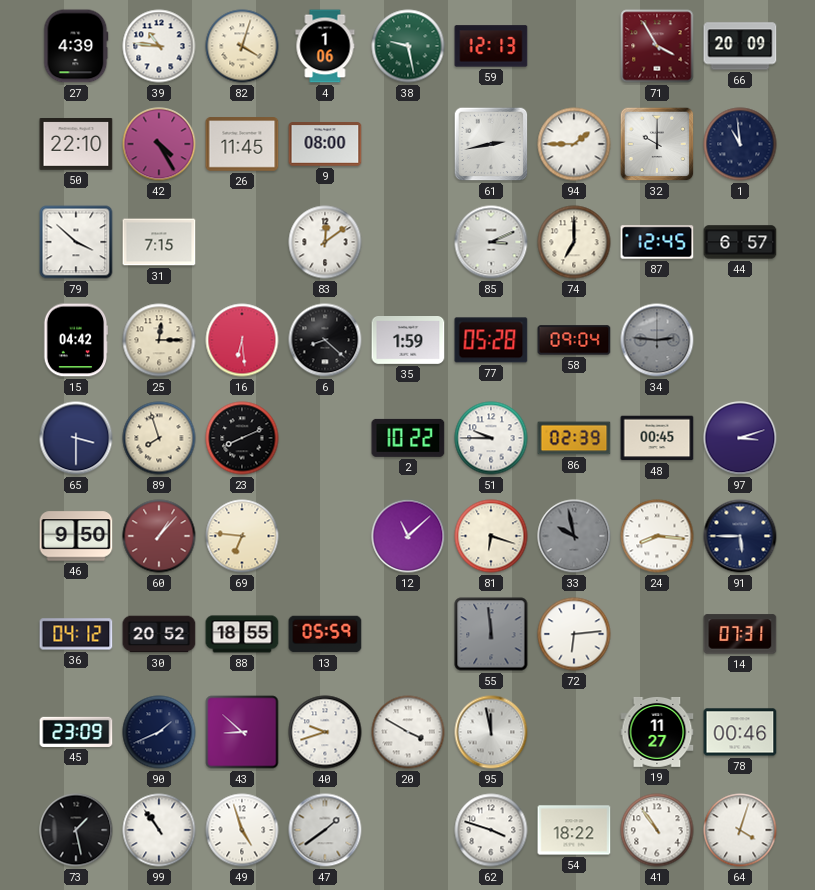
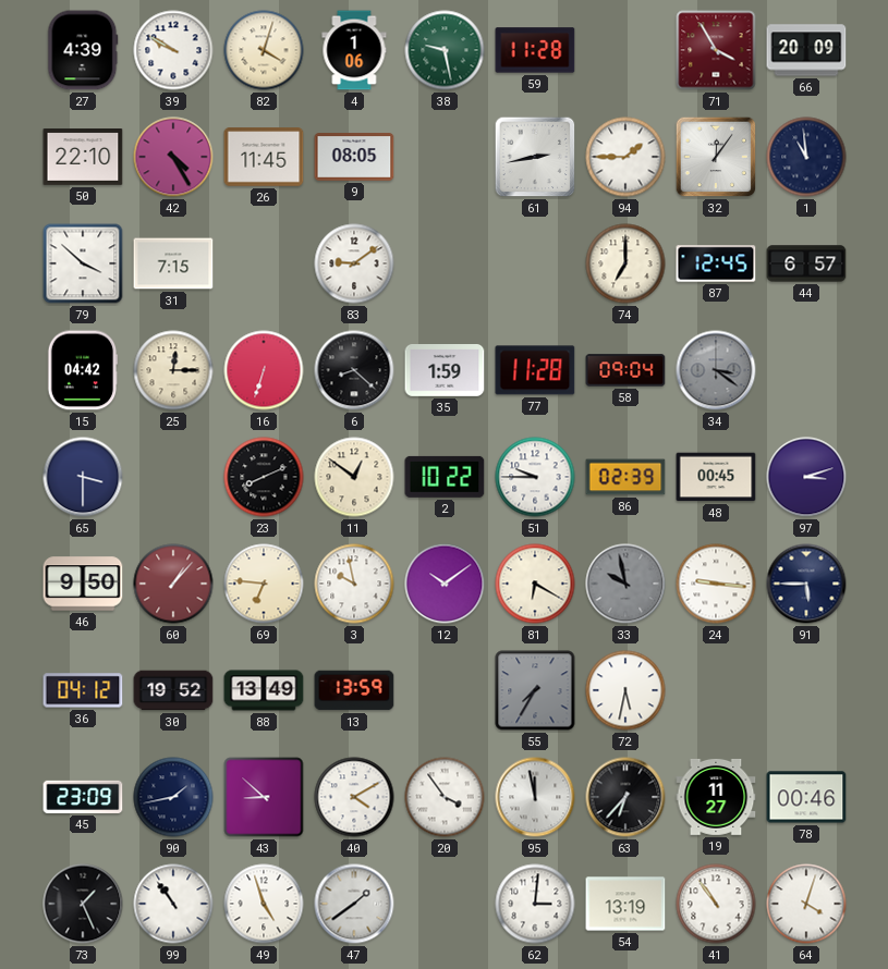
39: 10:46 -> 9:50
59: 12:13 -> 11:28
9: 08:00 -> 08:05
32: 10:00 -> 12:06
83: 12:09 -> 9:09
85: 3:11 -> none
16: 6:29 -> 6:33
77: 05:28 -> 11:28
34: 2:46 -> 3:21
89: 7:57 -> none
11: none -> 12:51
3: none -> 9:58
12: 11:08 -> 10:09
81: 6:18 -> 6:20
24: 8:16 -> 9:16
30: 20:52 -> 19:52
88: 18:55 -> 13:49
13: 05:59 -> 13:59
55: 11:59 -> 7:35
72: 6:14 -> 5:32
14: 07:31 -> none
90: 1:41 -> 1:43
40: 9:42 -> 4:10
20: 3:50 -> 3:54
63: none -> 6:37
73: 1:28 -> 1:26
62: 3:48 -> 3:01
54: 18:22 -> 13:19
